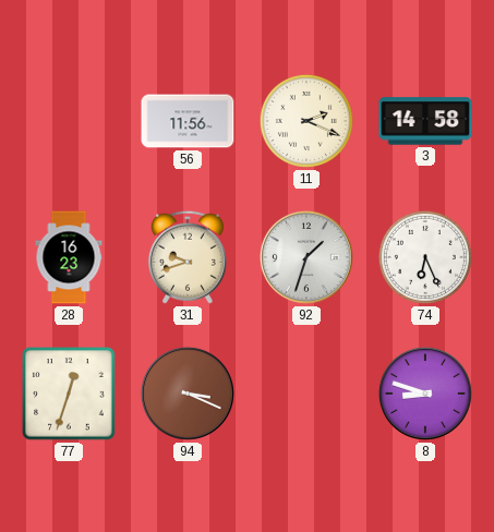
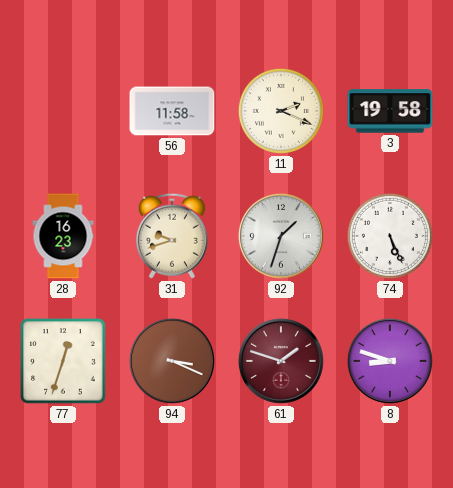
56: 11:56 -> 11:58
3: 14:58 -> 19:58
74: 6:26 -> 5:26
61: none -> 1:48
